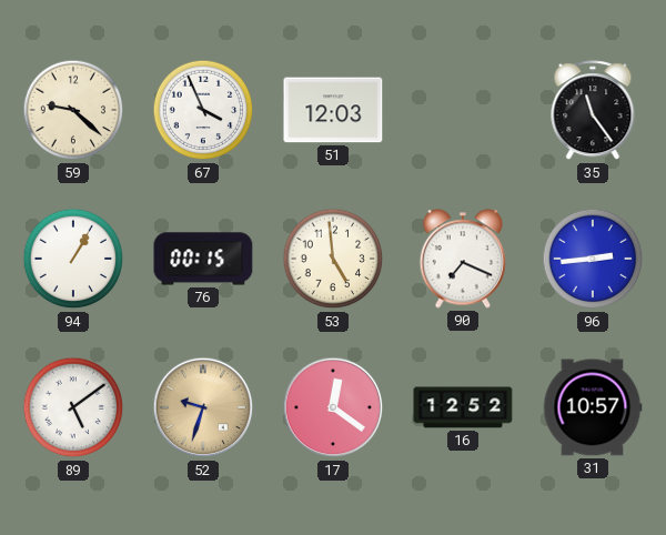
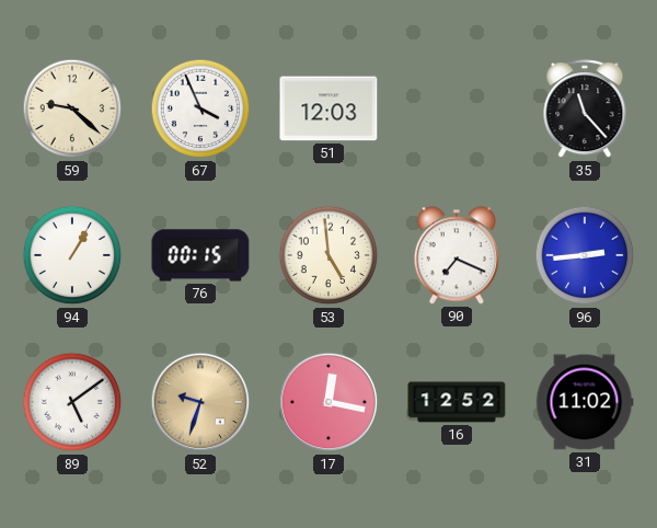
35: 11:24 -> 11:23
17: 12:21 -> 12:17
31: 10:57 -> 11:02
